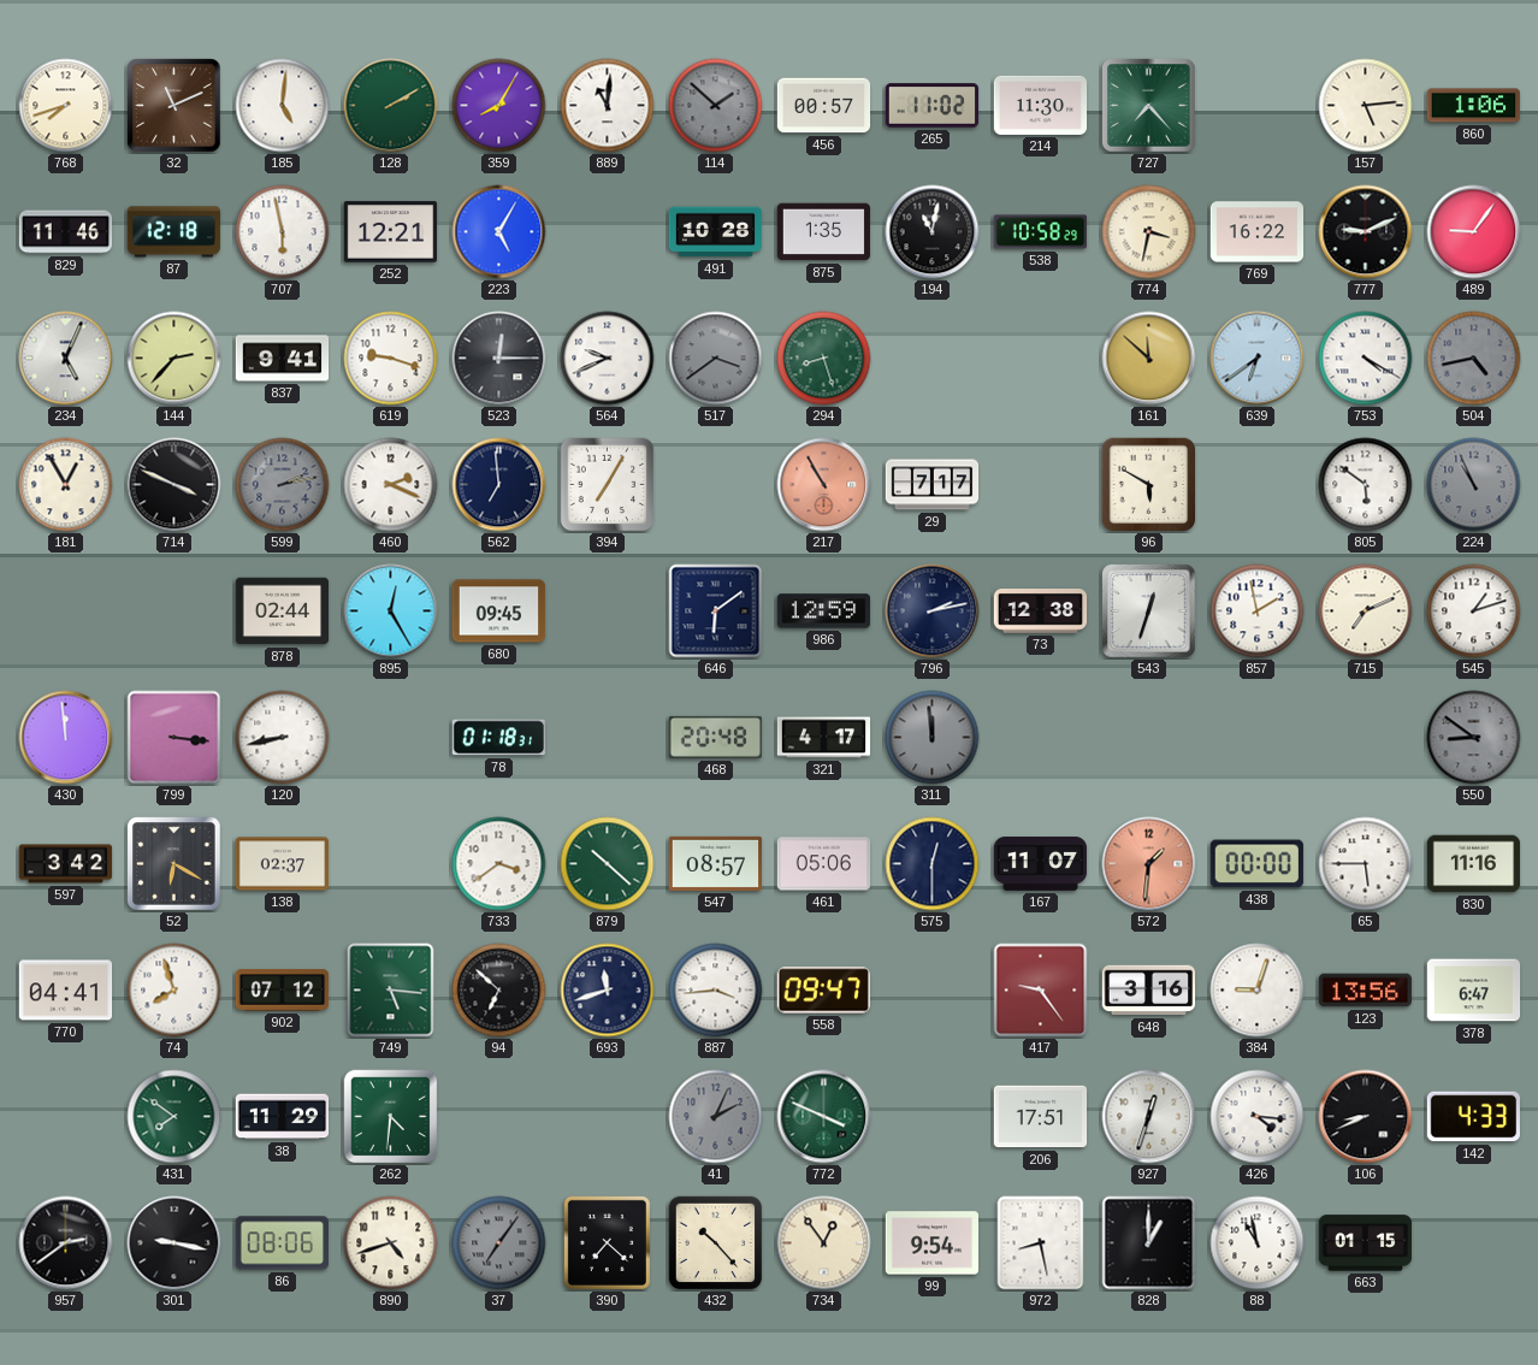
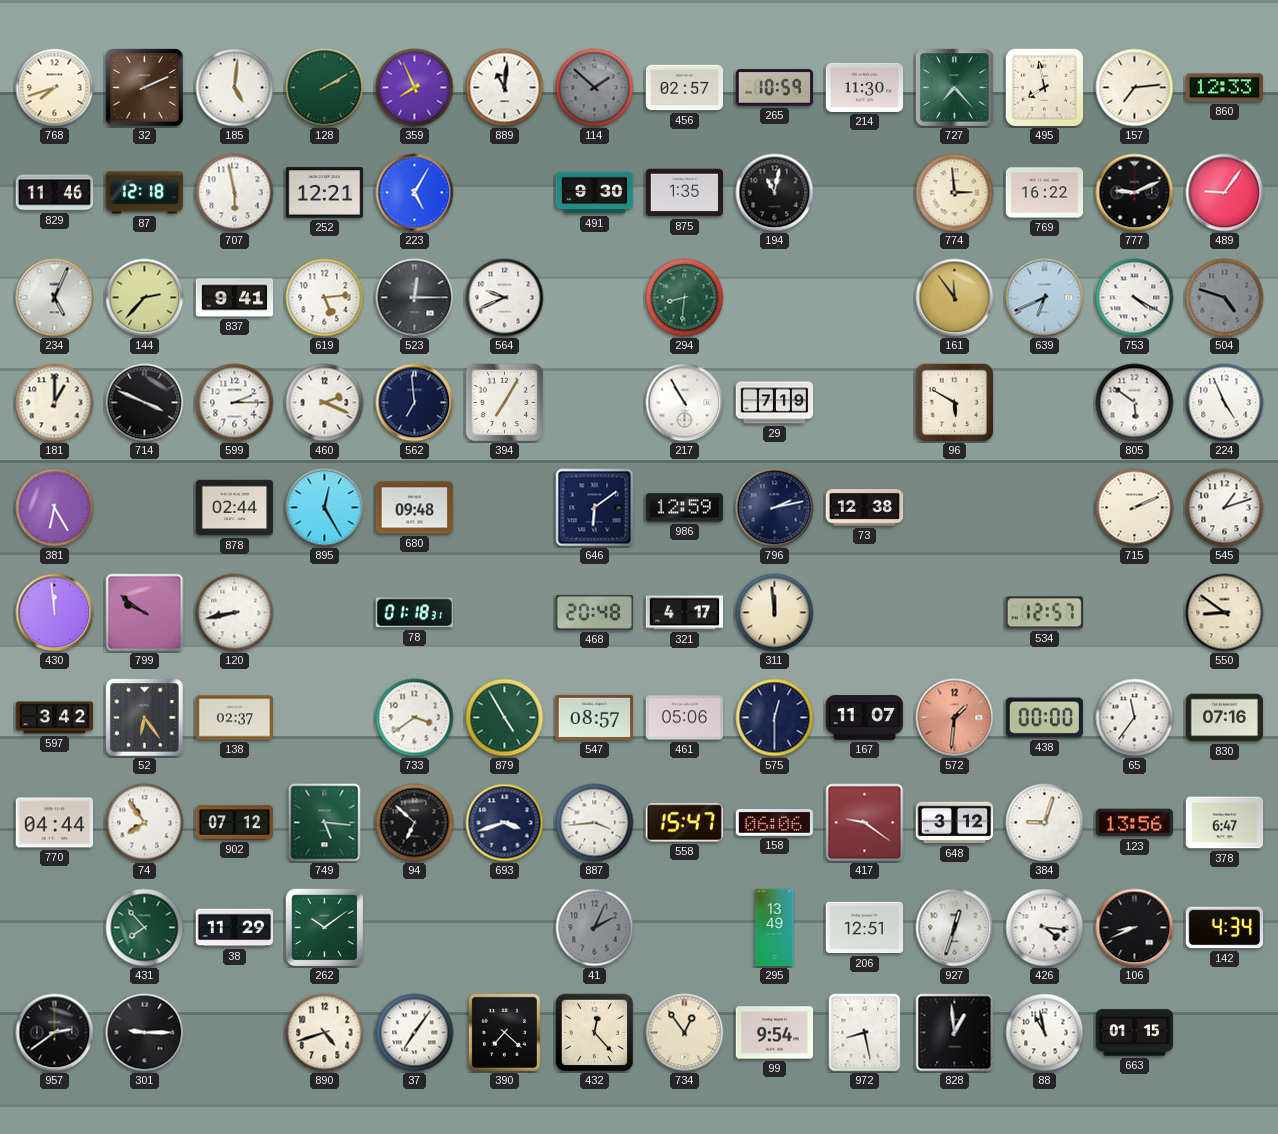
32: 11:11 -> 2:11
359: 8:05 -> 7:56
456: 00:57 -> 02:57
265: 11:02 -> 10:59
495: none -> 7:58
157: 5:14 -> 7:14
860: 1:06 -> 12:33
491: 10:28 -> 9:30
538: 10:58 -> none
774: 3:32 -> 2:59
619: 9:18 -> 5:14
517: 3:39 -> none
294: 8:27 -> 8:31
161: 11:52 -> 11:54
639: 6:39 -> 6:41
504: 4:43 -> 4:48
181: 12:55 -> 1:00
599: 2:13 -> 2:15
599 dial: grey -> white
217 dial: salmon -> white
29: 7:17 -> 7:19
224: 10:56 -> 4:56
224 dial: grey -> white
381: none -> 6:25
680: 09:45 -> 09:48
543: 12:33 -> none
857: 1:58 -> none
715: 7:11 -> 2:11
799: 3:16 -> 9:51
311 dial: grey -> cream
534: none -> 12:57
550 dial: grey -> cream
52: 6:20 -> 6:24
879: 10:22 -> 4:55
65: 5:45 -> 11:36
830: 11:16 -> 07:16
770: 04:41 -> 04:44
74: 7:57 -> 7:54
693: 11:42 -> 3:42
558: 09:47 -> 15:47
158: none -> 06:06
417: 9:24 -> 9:21
648: 3:16 -> 3:12
431: 7:51 -> 7:53
262: 4:31 -> 10:09
772: 3:49 -> none
295: none -> 13:49
206: 17:51 -> 12:51
142: 4:33 -> 4:34
301: 9:17 -> 9:15
86: 08:06 -> none
37 dial: grey -> white
432: 10:23 -> 12:23
828: 1:00 -> 12:59
